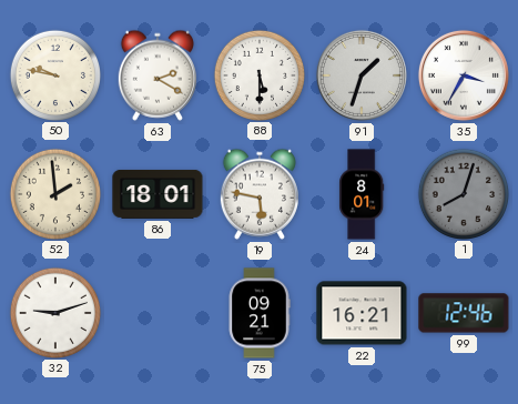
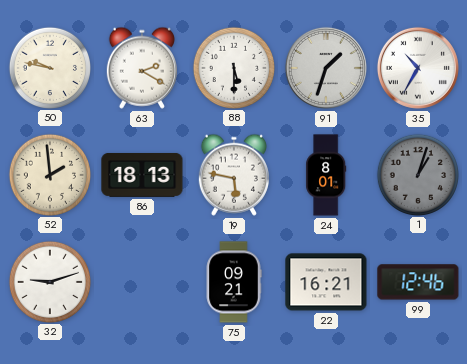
35: 3:35 -> 10:35
86: 18:01 -> 18:13
1: 8:03 -> 1:03
